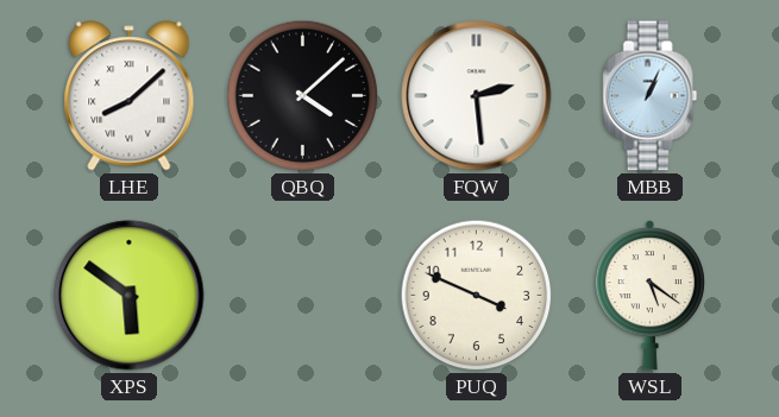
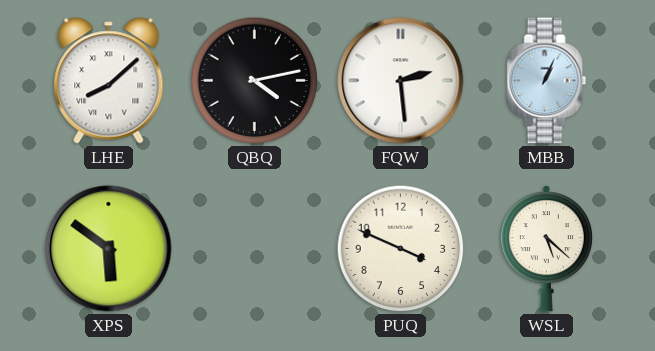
QBQ: 4:08 -> 4:13
WSL: 5:21 -> 5:22
